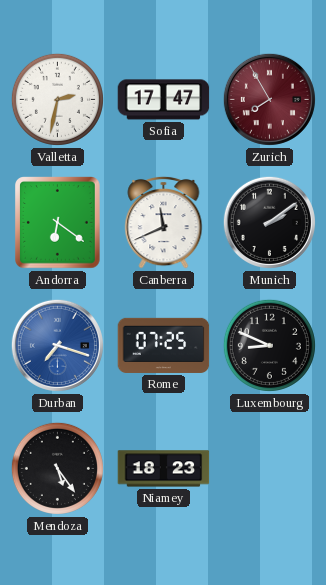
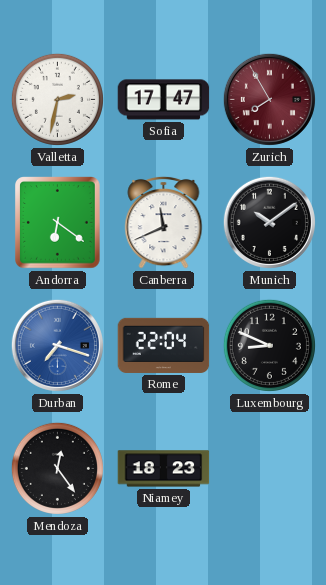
Munich: 2:09 -> 10:09
Rome: 07:25 -> 22:04
Mendoza: 5:24 -> 12:24
